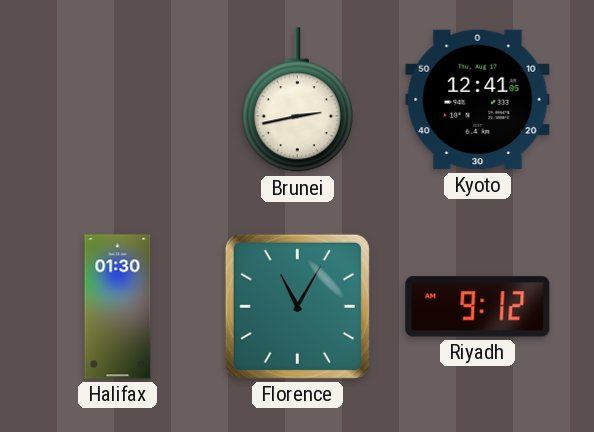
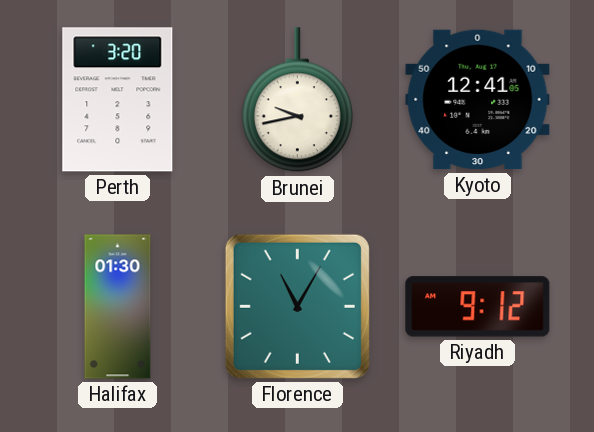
Perth: none -> 3:20
Brunei: 2:43 -> 9:43
